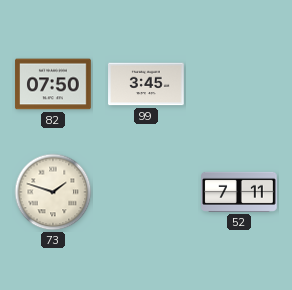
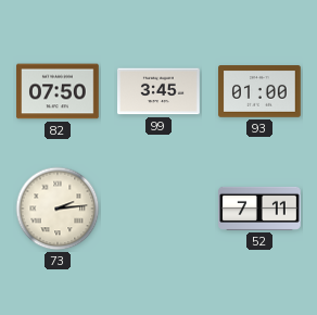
93: none -> 01:00
73: 1:48 -> 2:14
